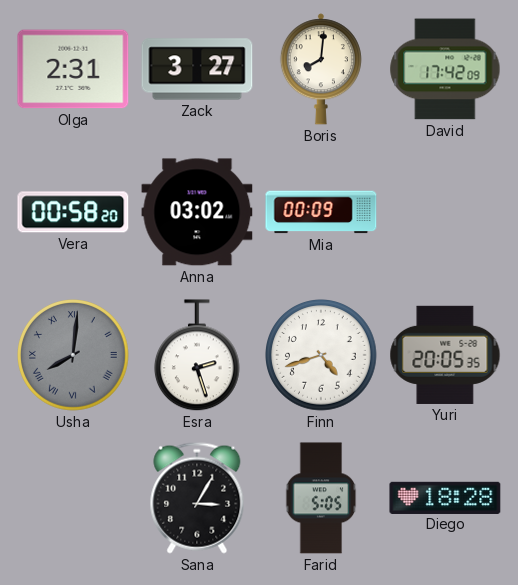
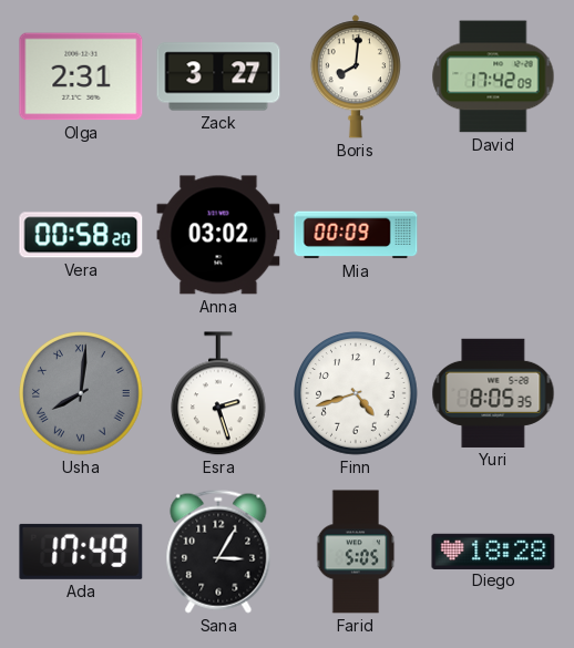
Yuri: 20:05 -> 8:05
Ada: none -> 17:49
